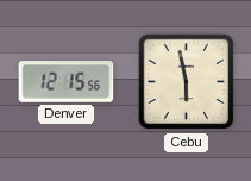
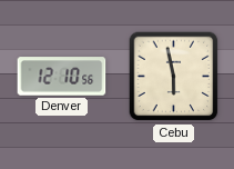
Denver: 12:15 -> 12:10
